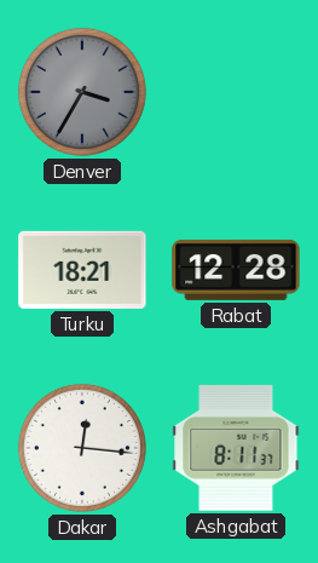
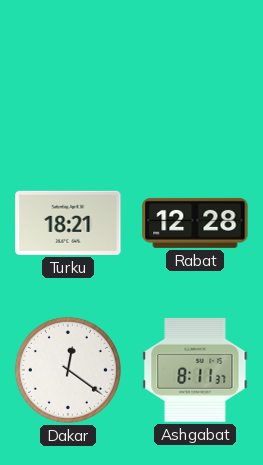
Denver: 3:35 -> none
Dakar: 12:16 -> 12:21
